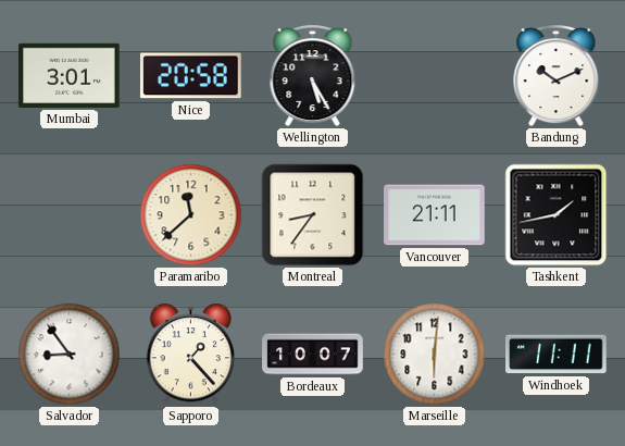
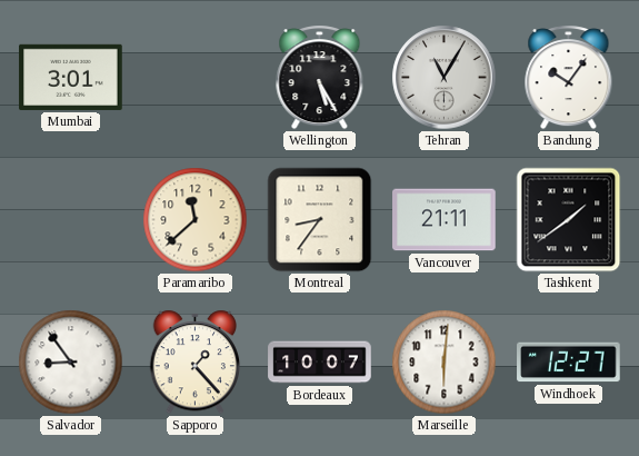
Nice: 20:58 -> none
Tehran: none -> 11:05
Bandung: 10:11 -> 10:06
Tashkent: 1:43 -> 1:39
Windhoek: 11:11 -> 12:27
